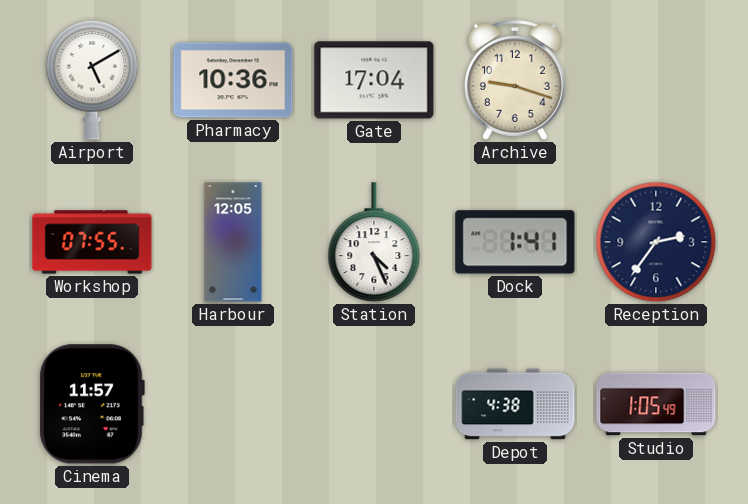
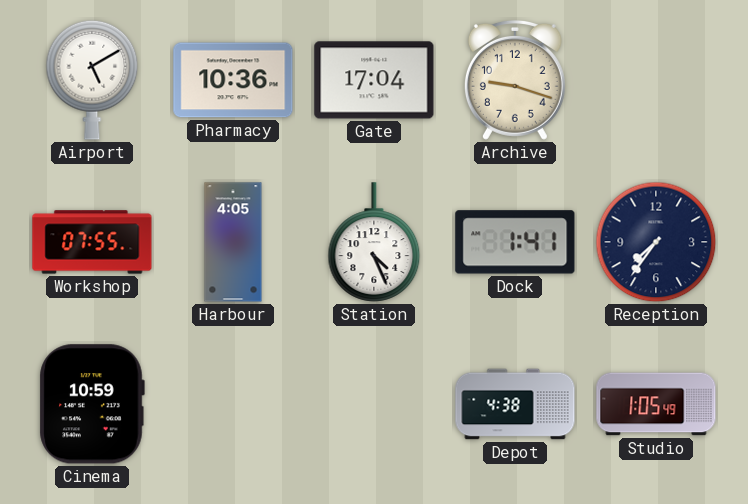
Harbour: 12:05 -> 4:05
Reception: 2:36 -> 7:36
Cinema: 11:57 -> 10:59
